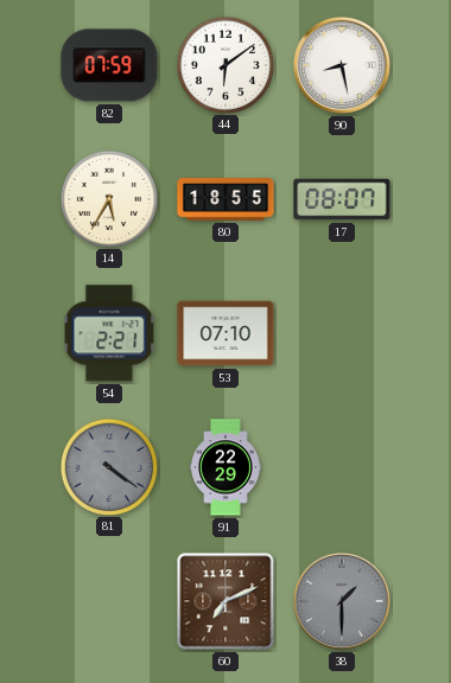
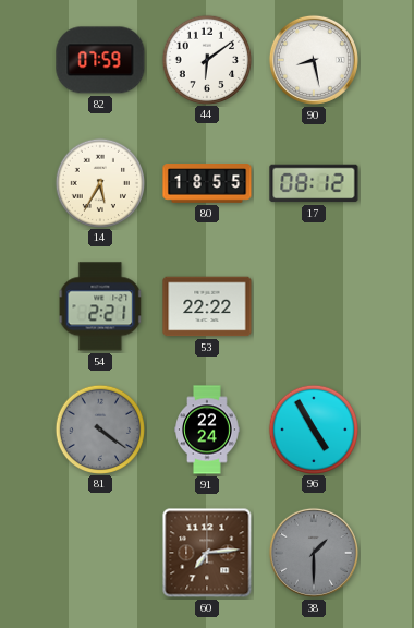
17: 08:07 -> 08:12
53: 07:10 -> 22:22
91: 22:29 -> 22:24
96: none -> 4:55
60: 7:11 -> 7:14
